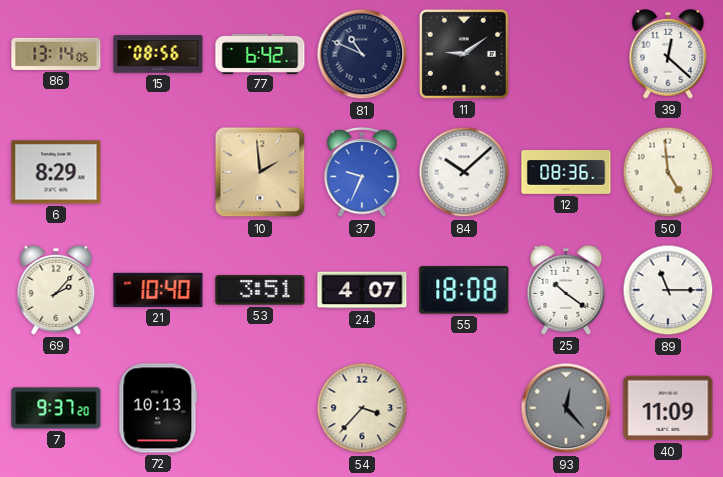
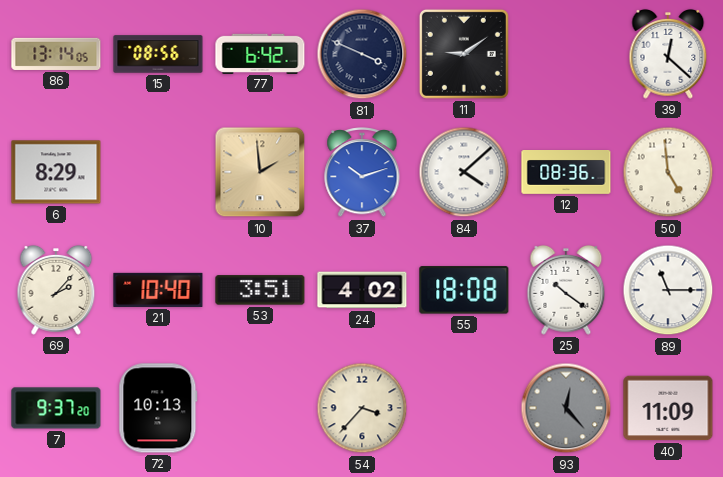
81: 10:49 -> 3:49
37: 9:34 -> 10:12
84: 10:08 -> 4:08
24: 4:07 -> 4:02
